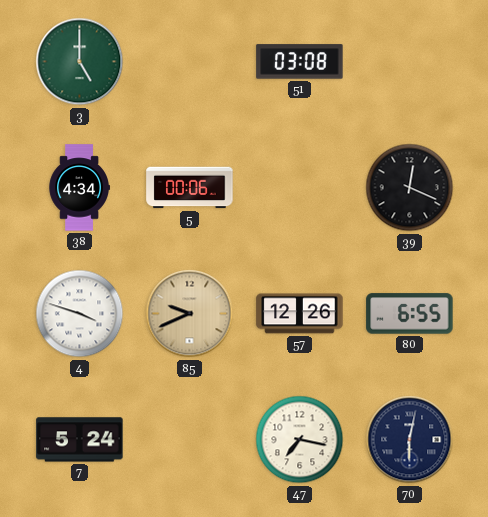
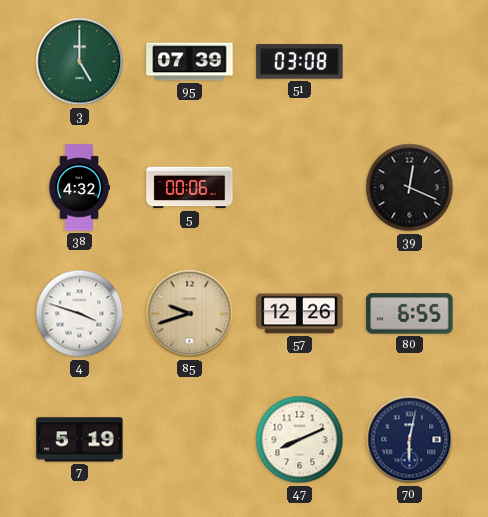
95: none -> 07:39
38: 4:34 -> 4:32
85: 9:41 -> 9:42
7: 5:24 -> 5:19
47: 7:17 -> 8:11
